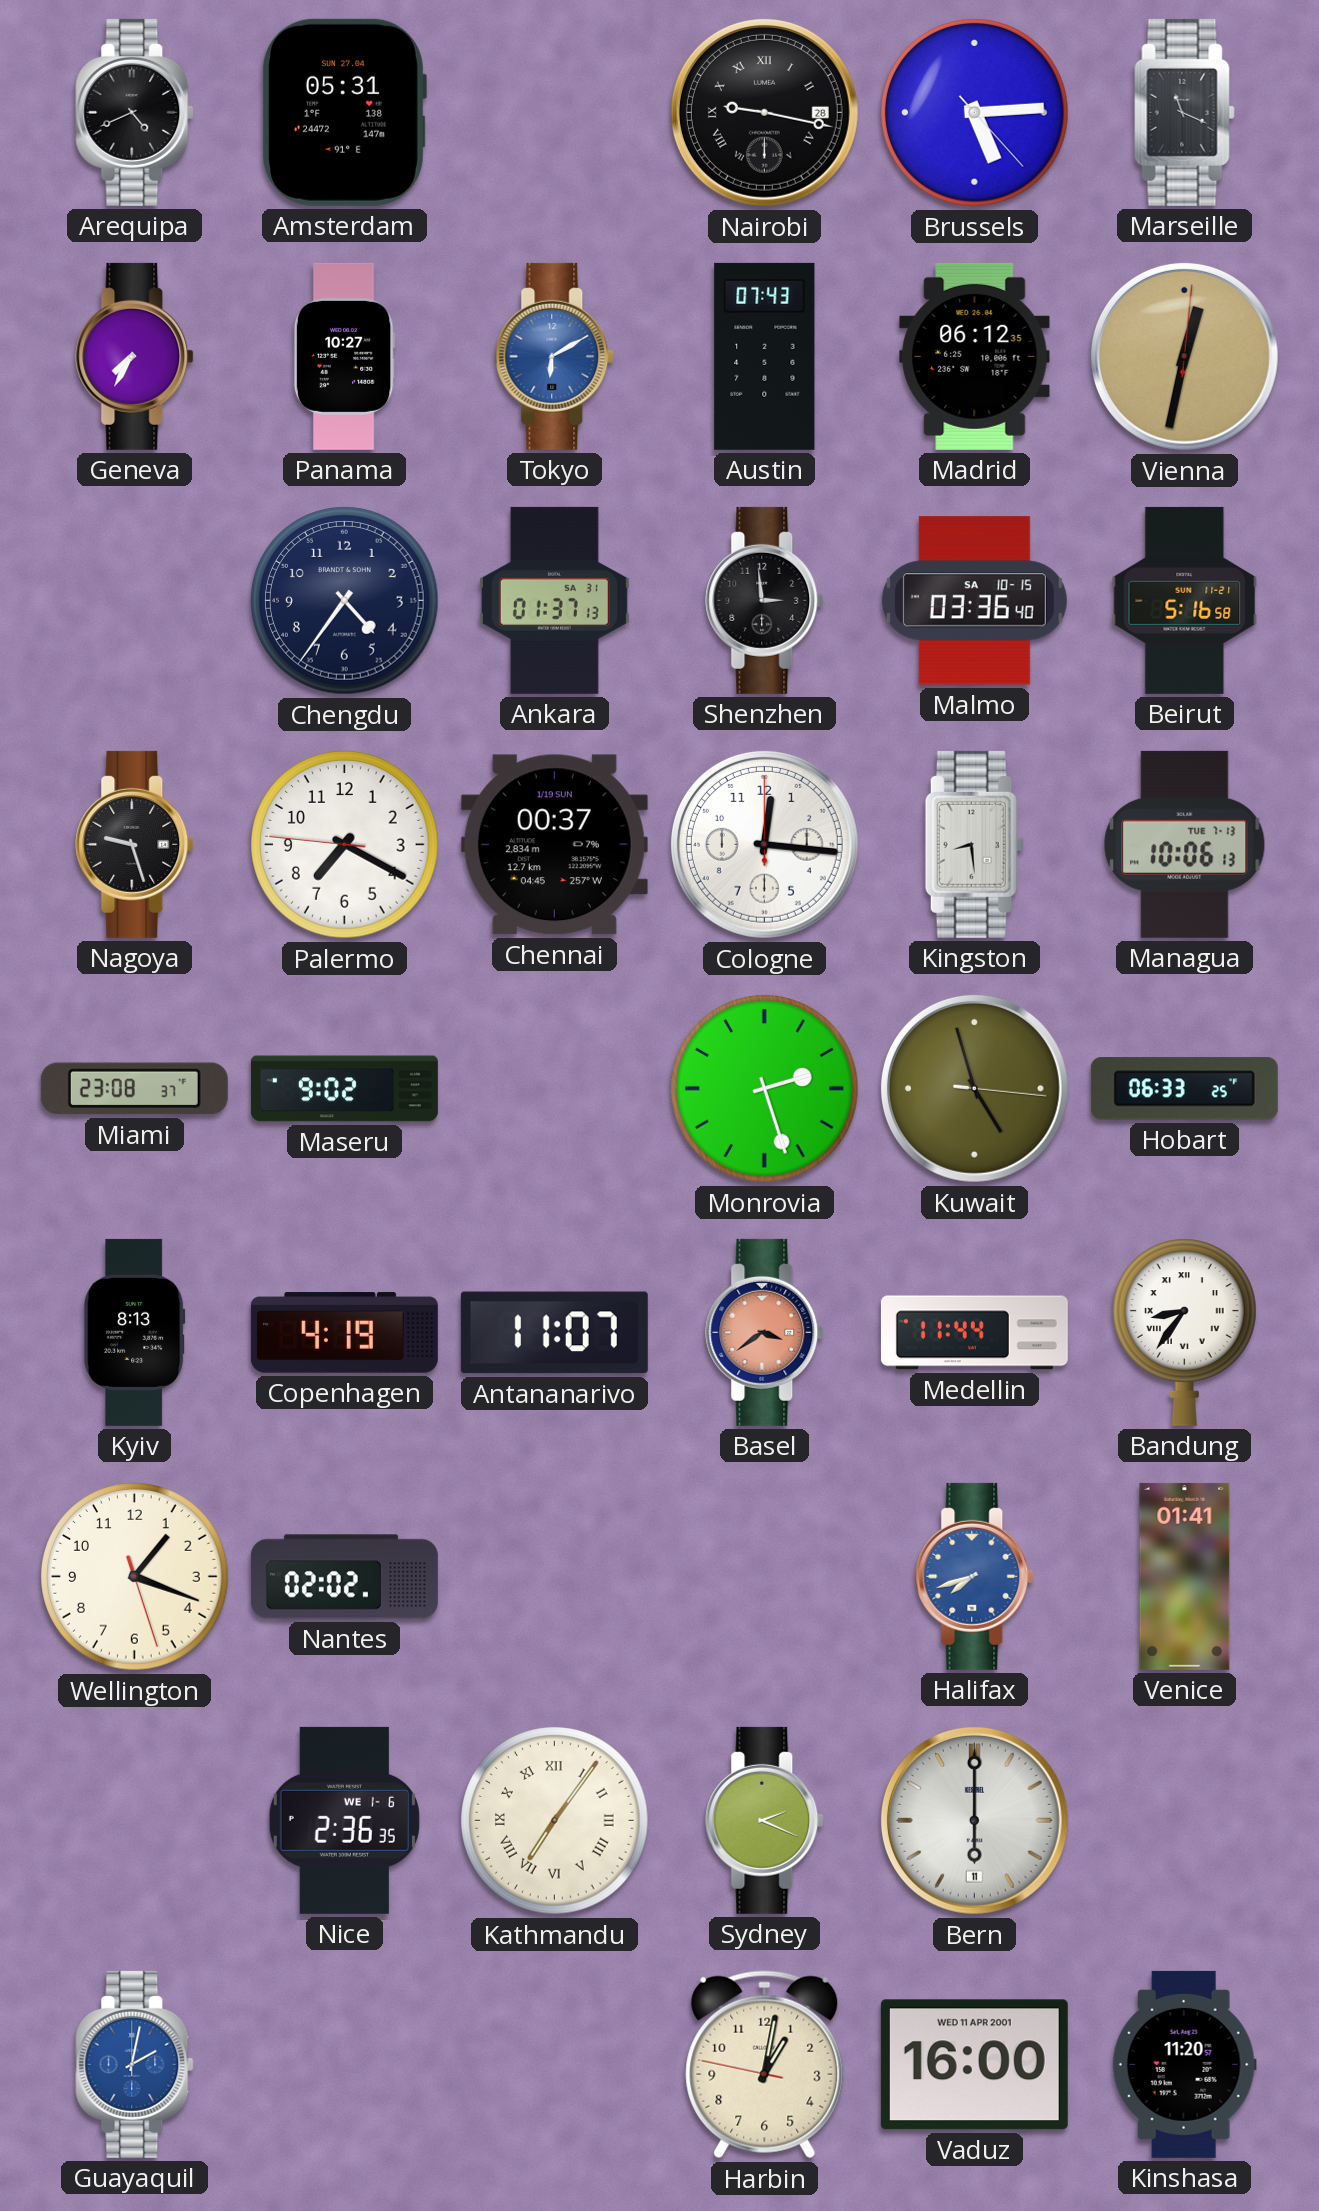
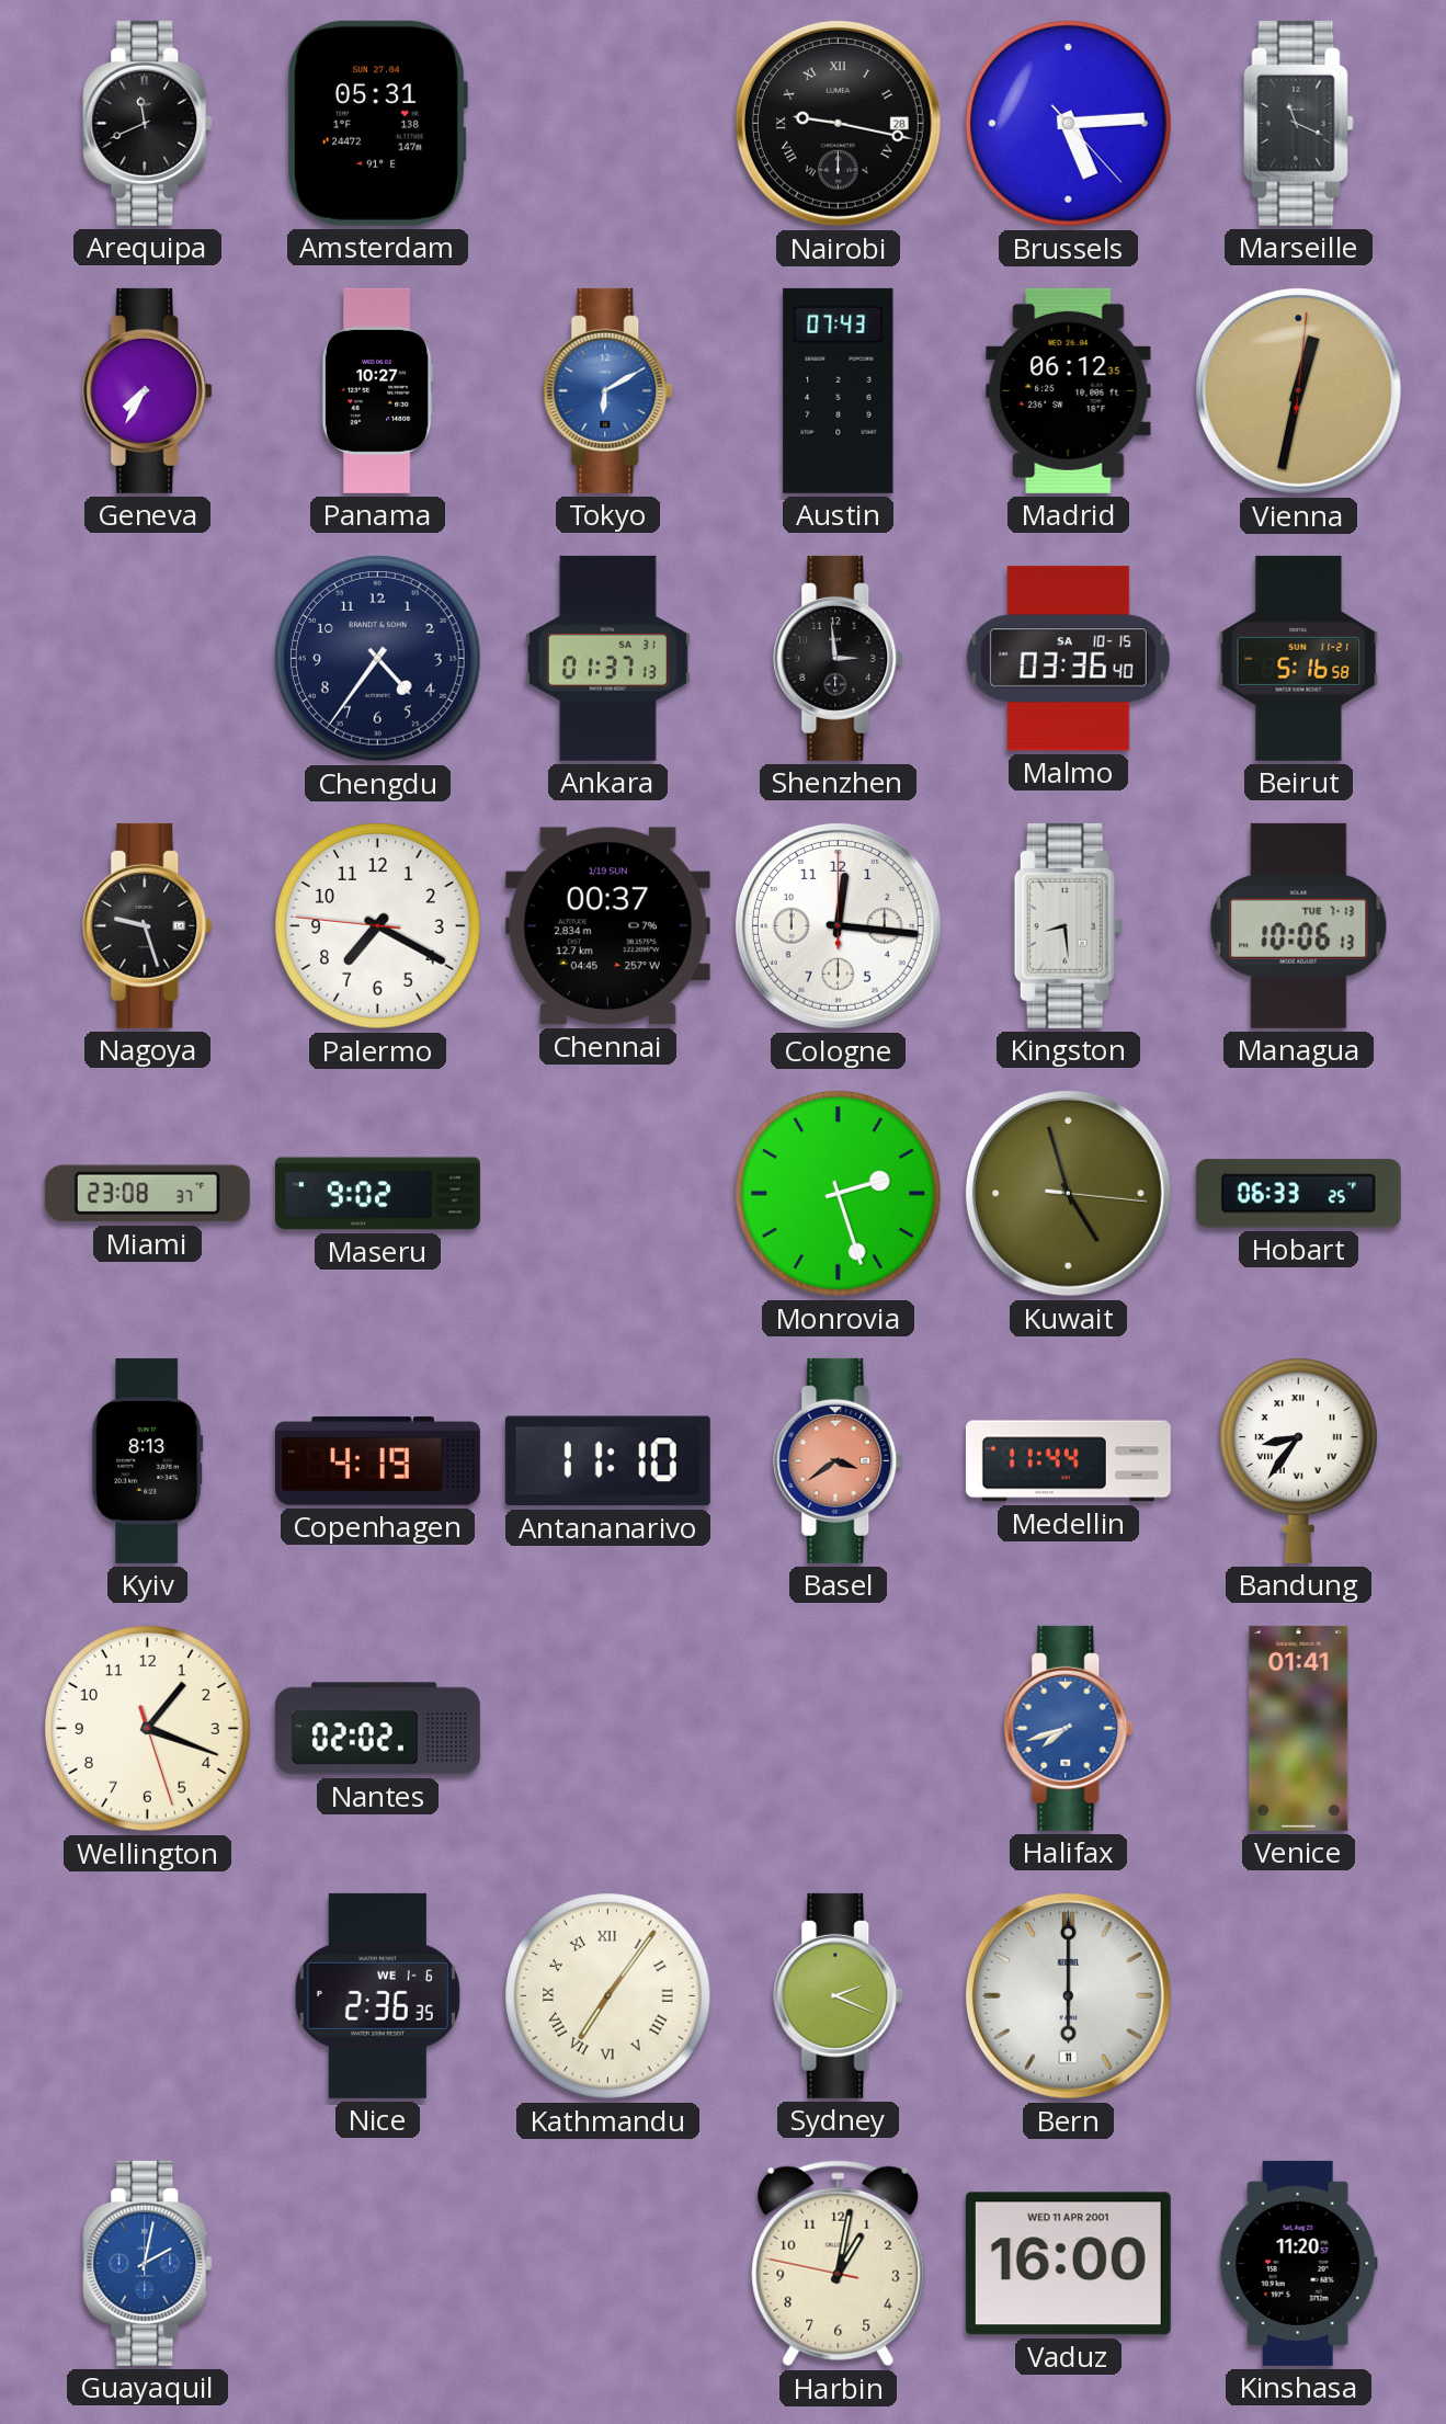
Arequipa: 4:41 -> 11:41
Antananarivo: 11:07 -> 11:10
